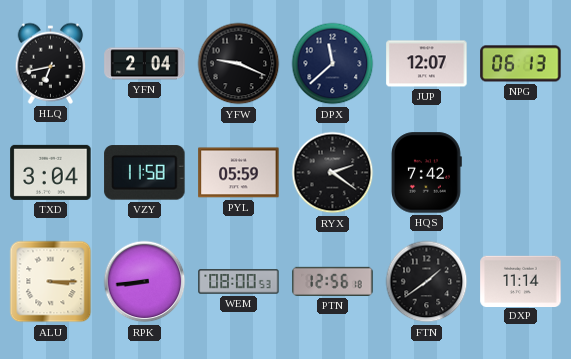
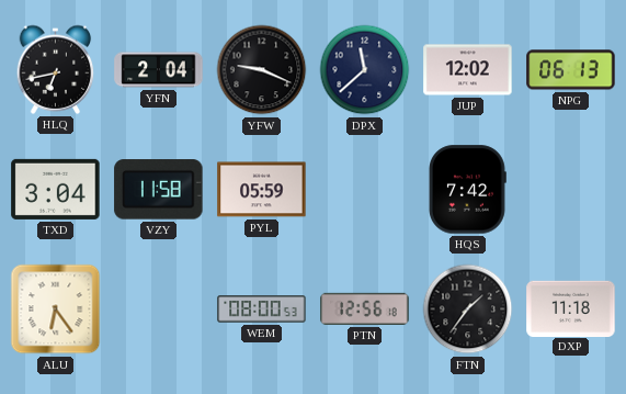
JUP: 12:07 -> 12:02
RYX: 2:21 -> none
ALU: 3:15 -> 6:24
RPK: 8:44 -> none
FTN: 1:39 -> 1:36
DXP: 11:14 -> 11:18
